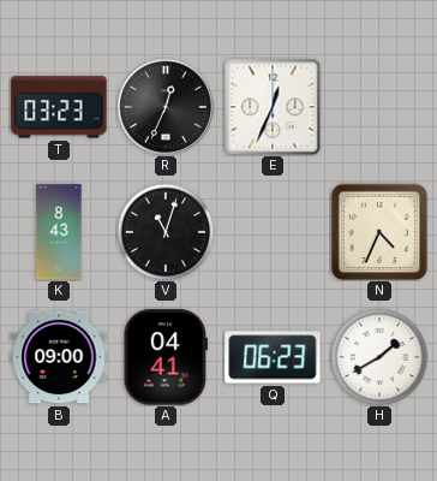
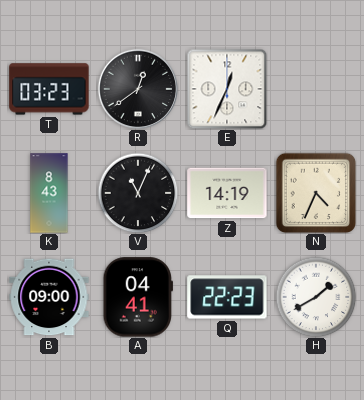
R: 12:34 -> 12:39
V: 11:03 -> 11:04
Z: none -> 14:19
Q: 06:23 -> 22:23
